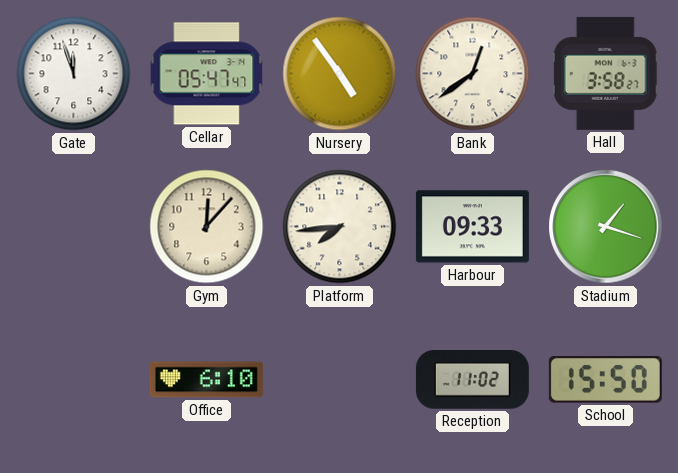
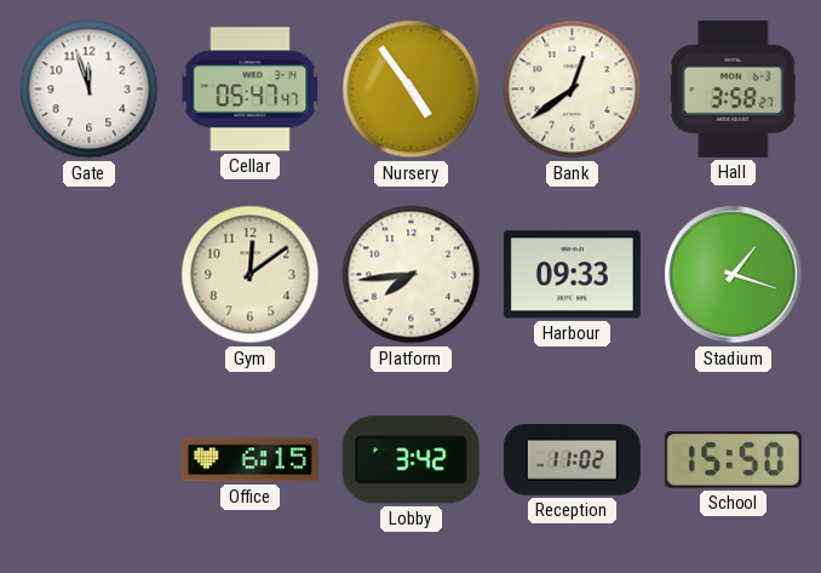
Gym: 12:07 -> 12:09
Office: 6:10 -> 6:15
Lobby: none -> 3:42
